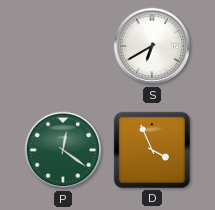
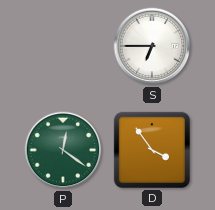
S: 6:40 -> 6:45
D: 3:56 -> 3:54
